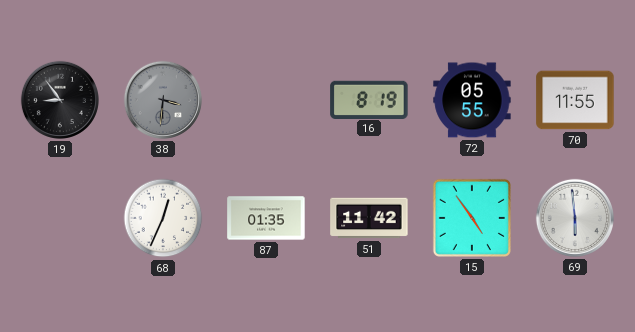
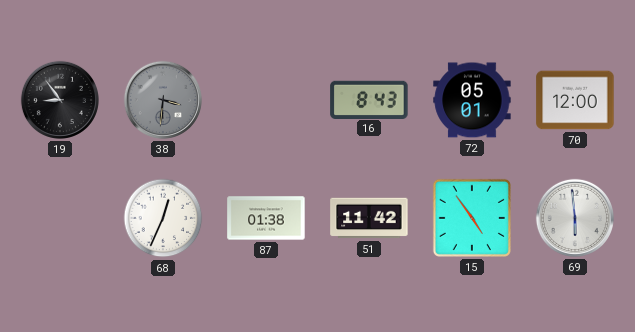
16: 8:19 -> 8:43
72: 05:55 -> 05:01
70: 11:55 -> 12:00
87: 01:35 -> 01:38
